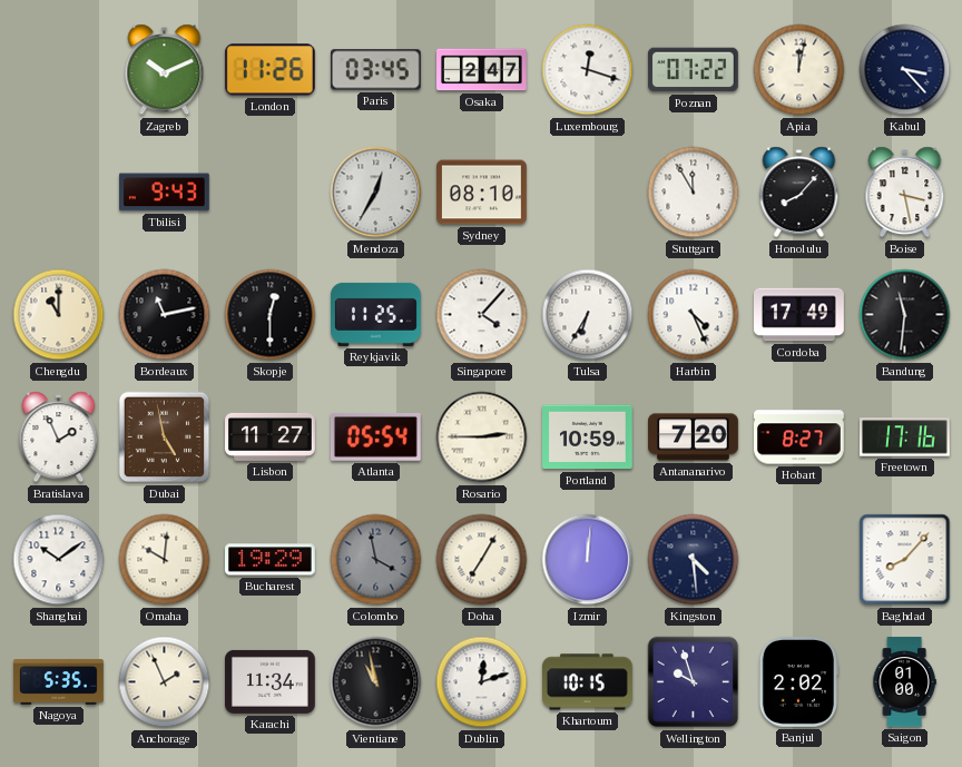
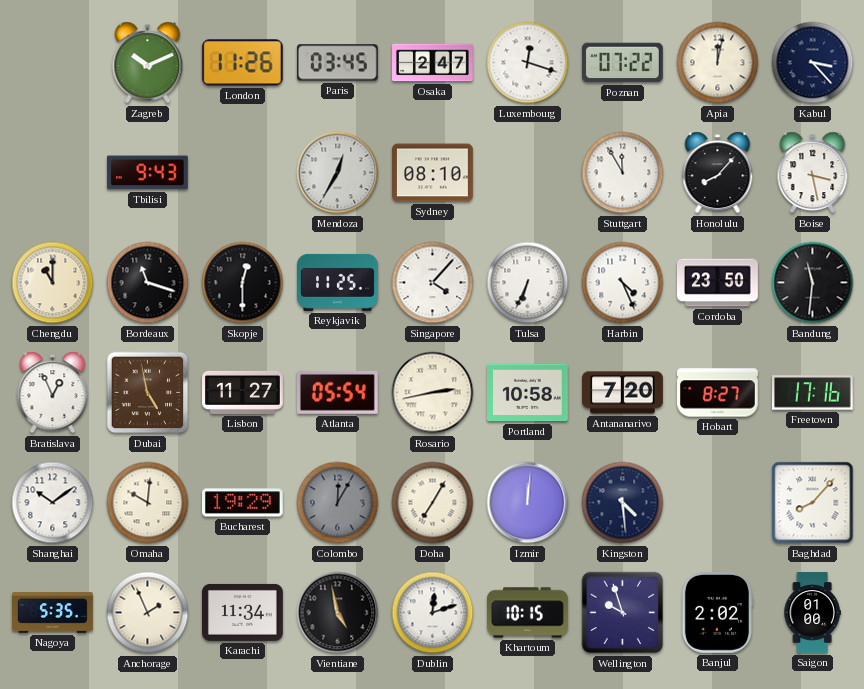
Bordeaux: 11:13 -> 11:18
Tulsa: 6:35 -> 6:34
Cordoba: 17:49 -> 23:50
Bratislava: 1:56 -> 12:56
Rosario: 2:45 -> 2:43
Portland: 10:59 -> 10:58
Colombo: 3:58 -> 12:05
Vientiane: 10:58 -> 4:58
